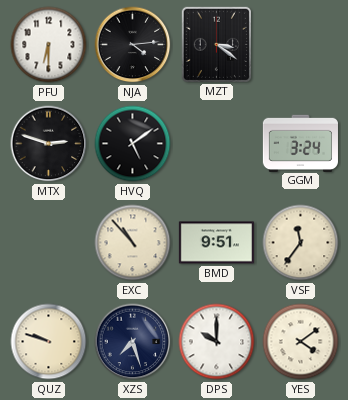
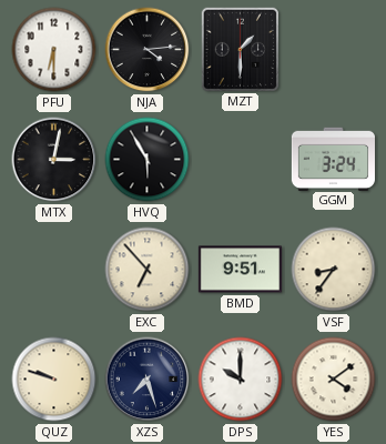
MZT: 3:21 -> 1:30
MTX: 2:48 -> 3:02
HVQ: 5:09 -> 5:55
EXC: 10:53 -> 6:53
VSF: 11:36 -> 8:36
